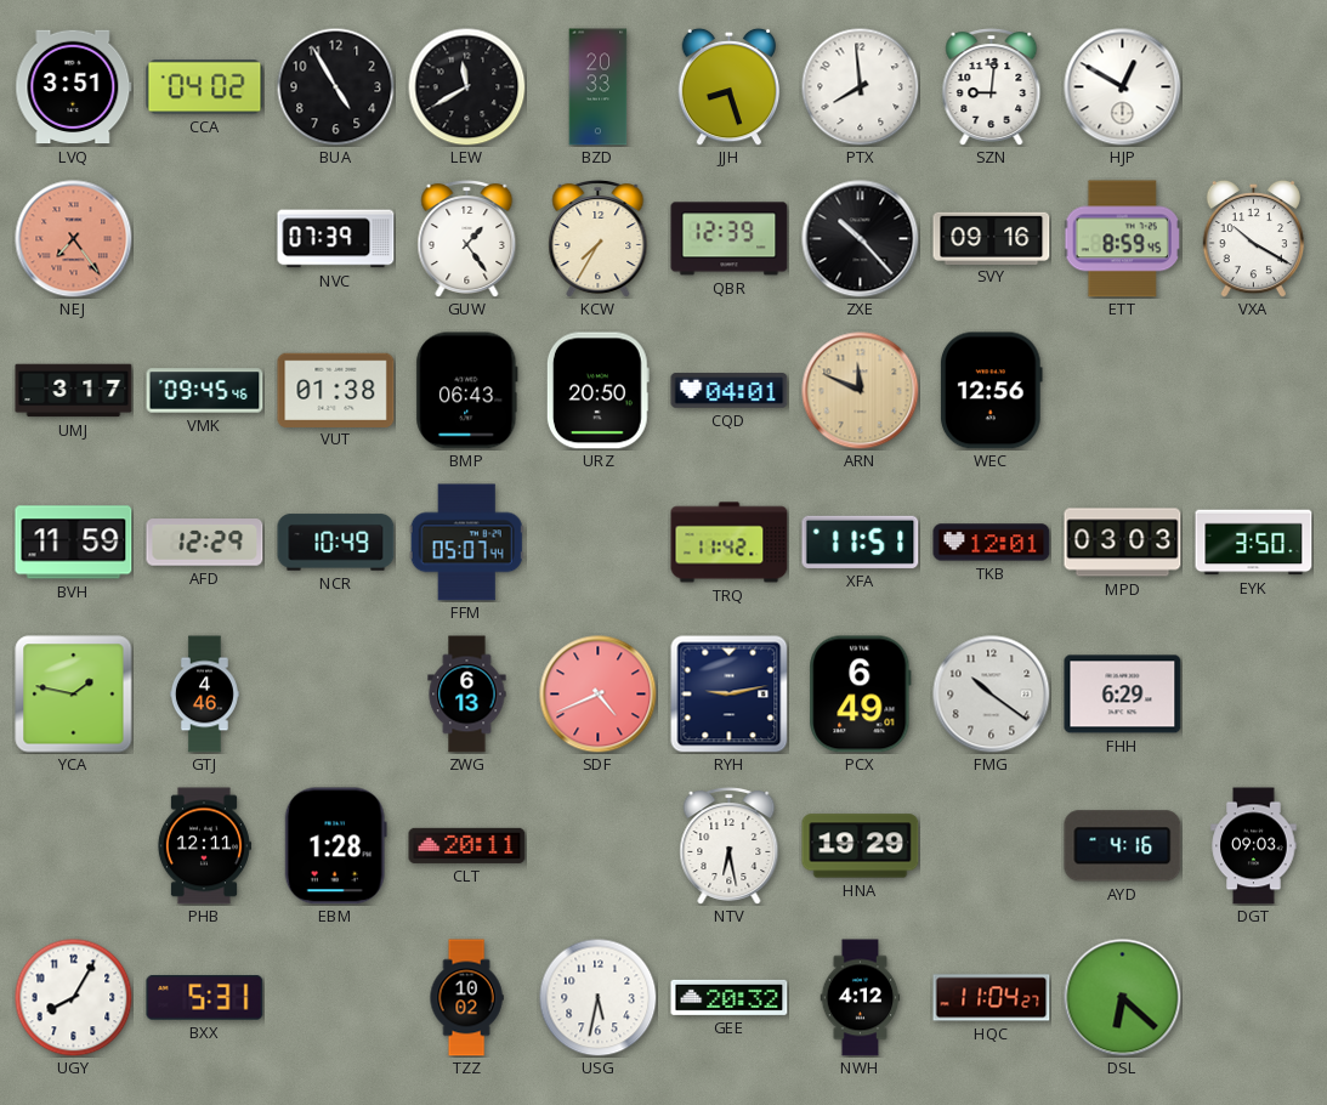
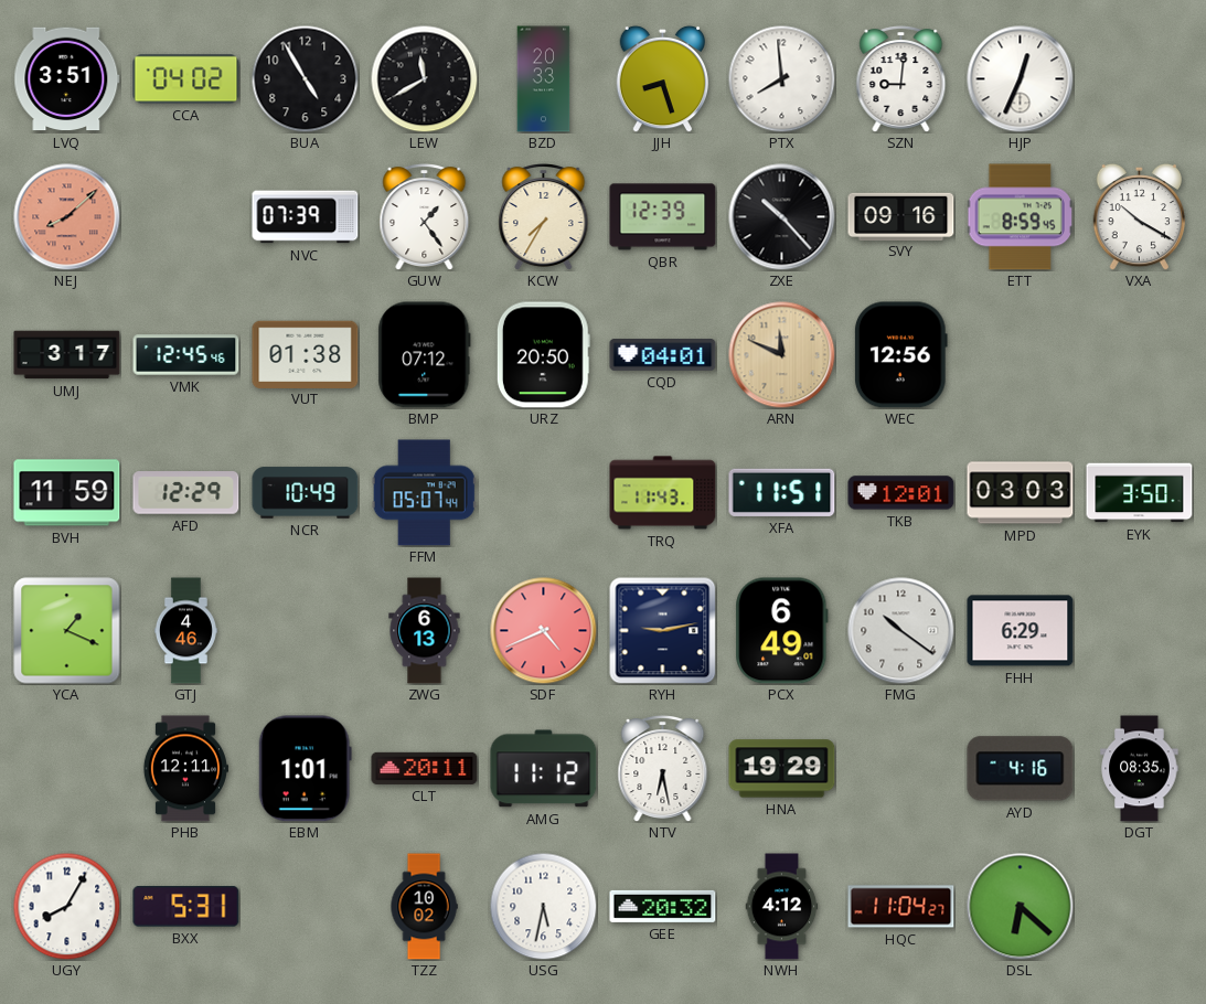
HJP: 12:50 -> 12:34
NEJ: 7:24 -> 8:08
VMK: 09:45 -> 12:45
BMP: 06:43 -> 07:12
TRQ: 11:42 -> 11:43
YCA: 1:47 -> 1:19
EBM: 1:28 -> 1:01
AMG: none -> 11:12
DGT: 09:03 -> 08:35
